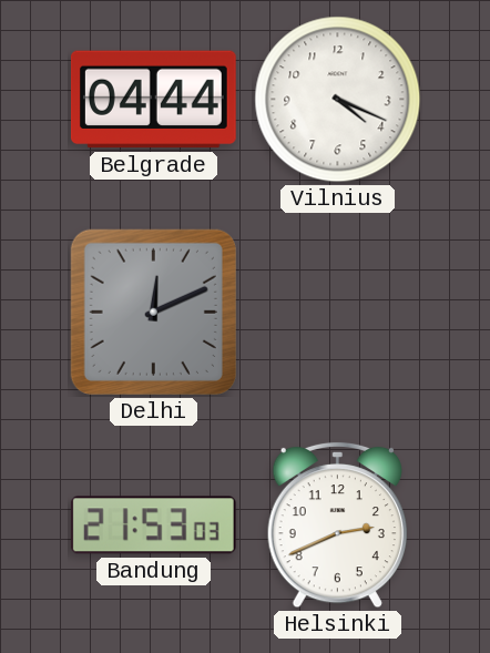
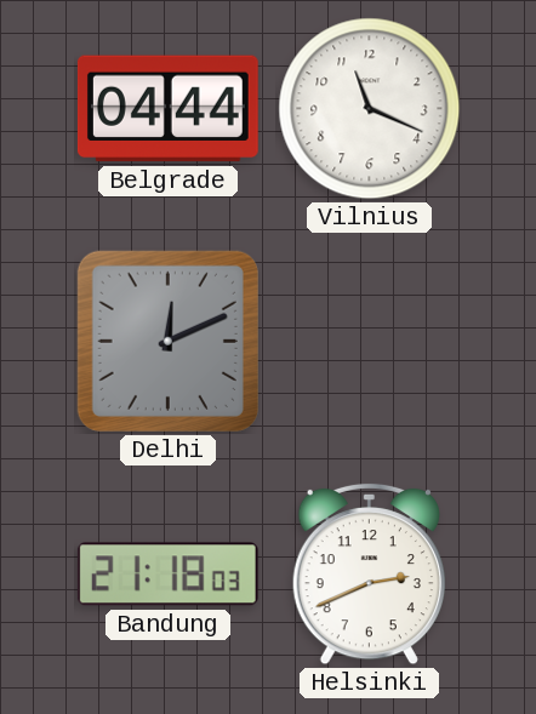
Vilnius: 4:19 -> 11:19
Bandung: 21:53 -> 21:18
